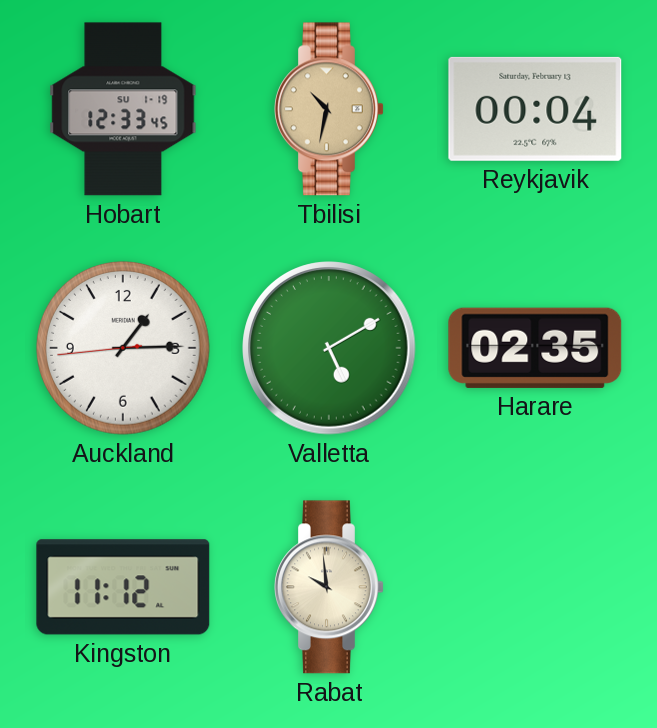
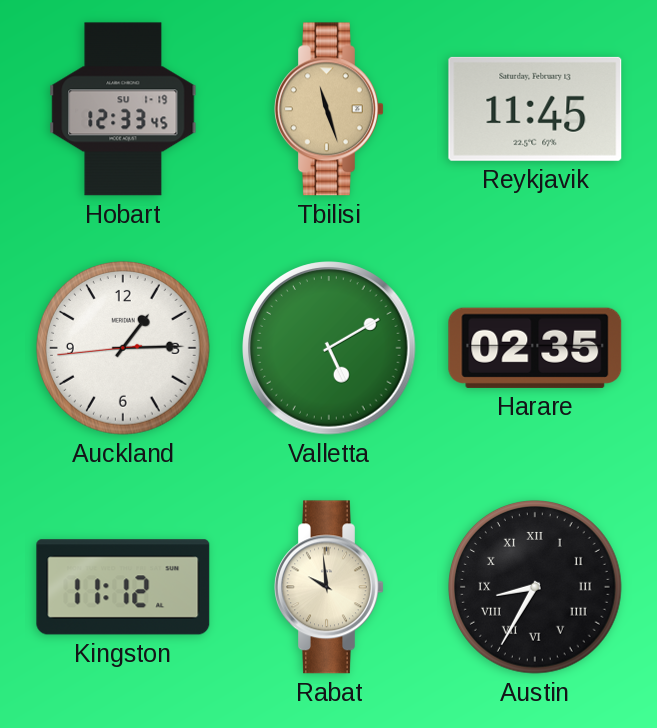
Tbilisi: 10:32 -> 11:27
Reykjavik: 00:04 -> 11:45
Austin: none -> 8:35
